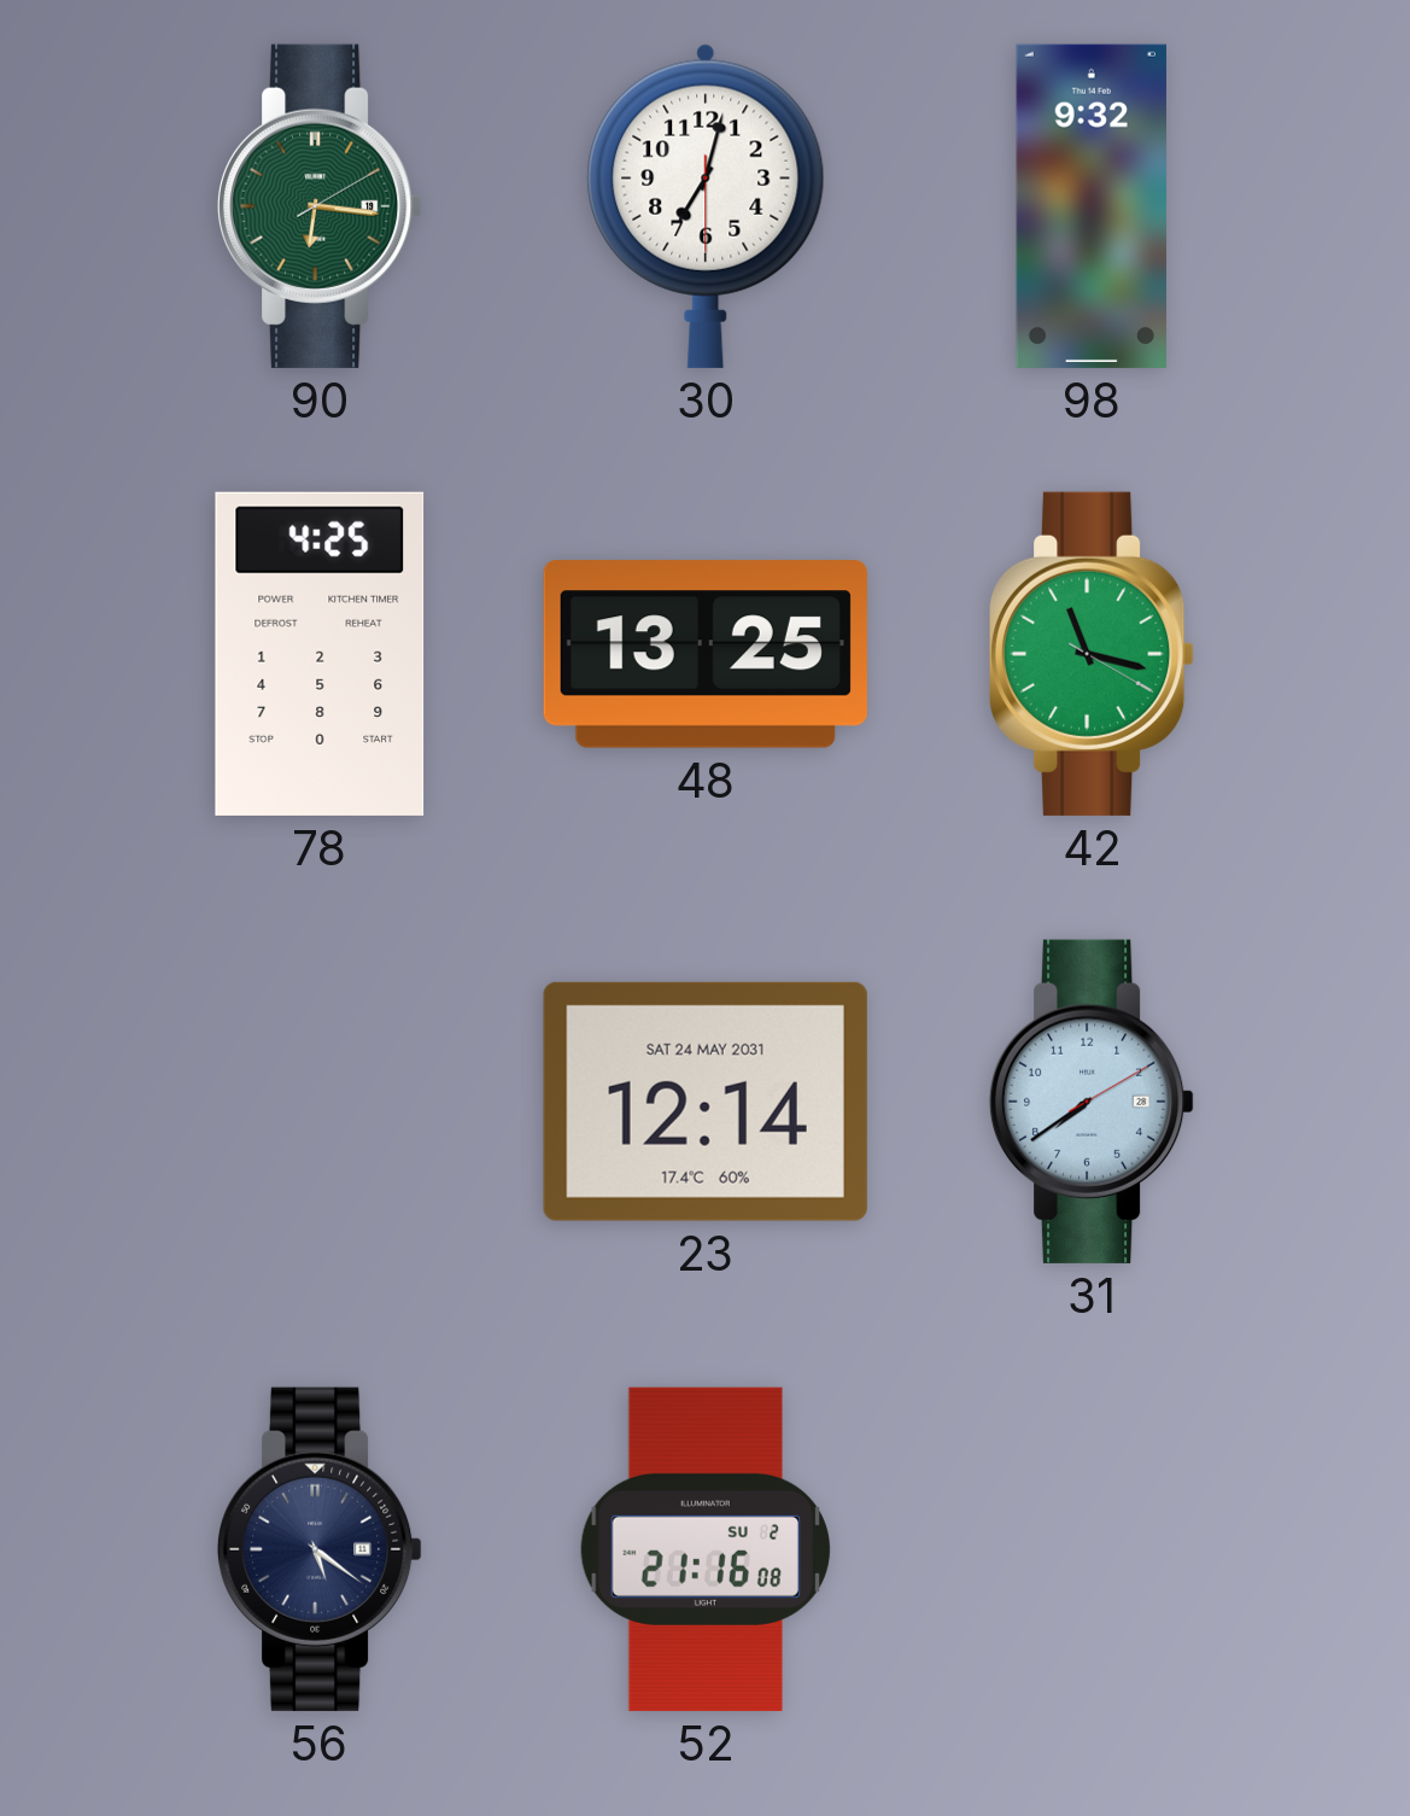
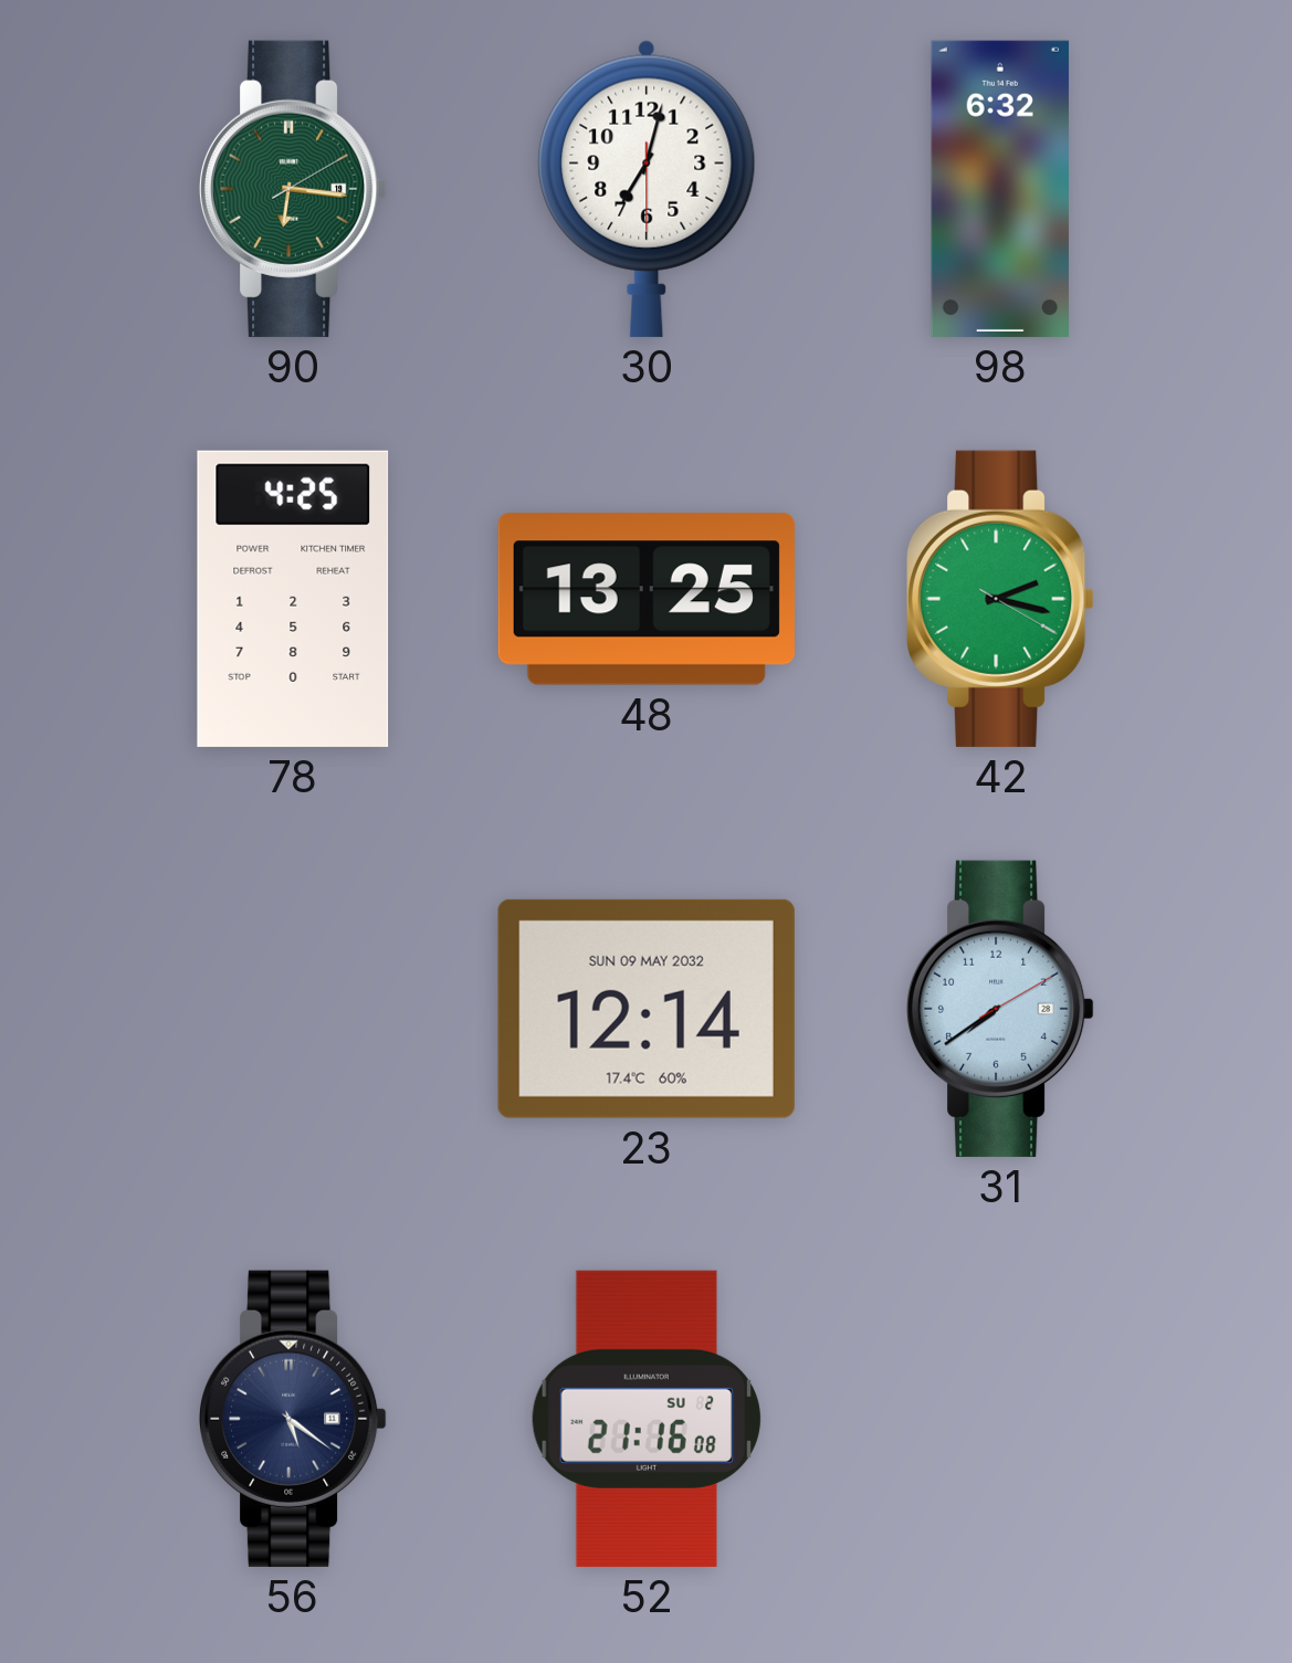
98: 9:32 -> 6:32
42: 11:17 -> 2:17
23 date: SAT 24 MAY 2031 -> SUN 09 MAY 2032
